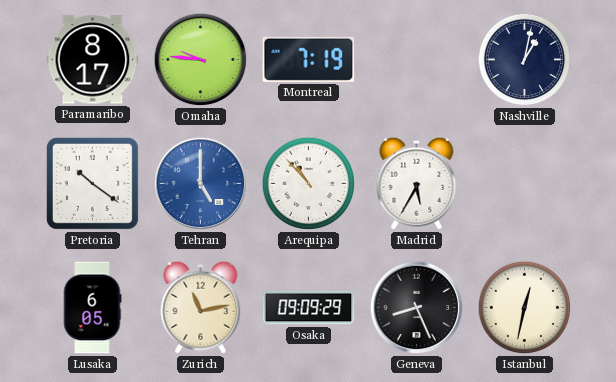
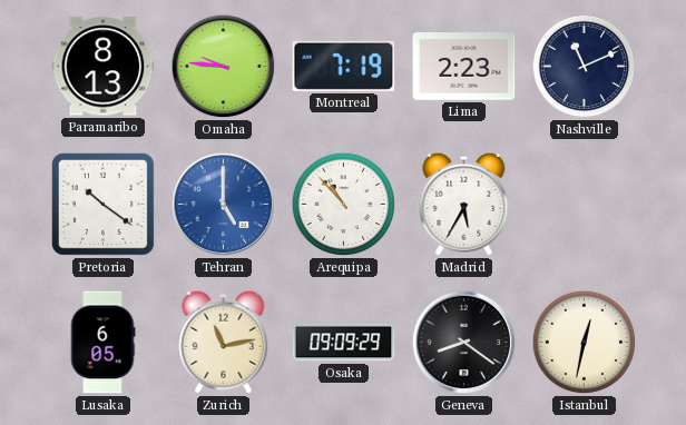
Paramaribo: 8:17 -> 8:13
Lima: none -> 2:23
Nashville: 1:02 -> 11:11
Geneva: 8:26 -> 8:21
